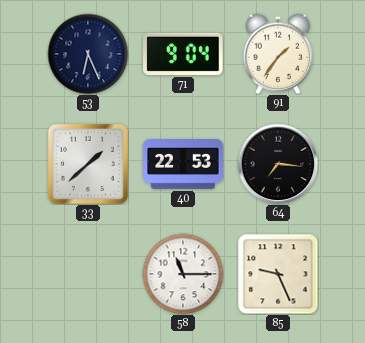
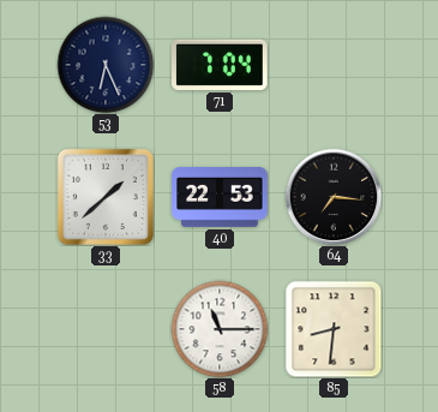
71: 9:04 -> 7:04
91: 1:36 -> none
85: 9:26 -> 8:31
